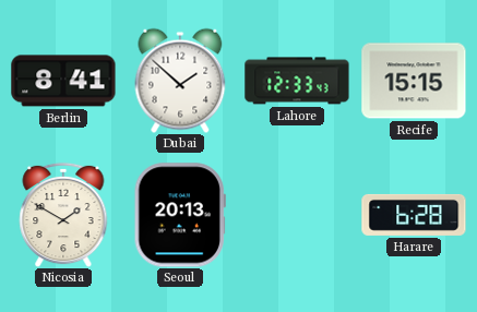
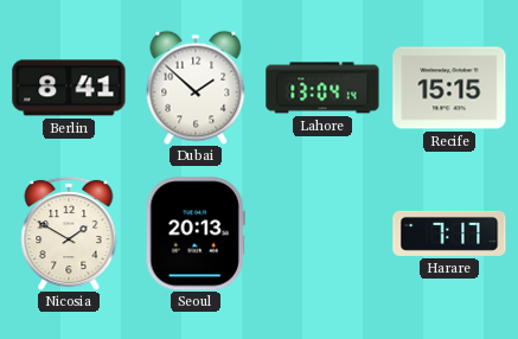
Lahore: 12:33 -> 13:04
Harare: 6:28 -> 7:17
